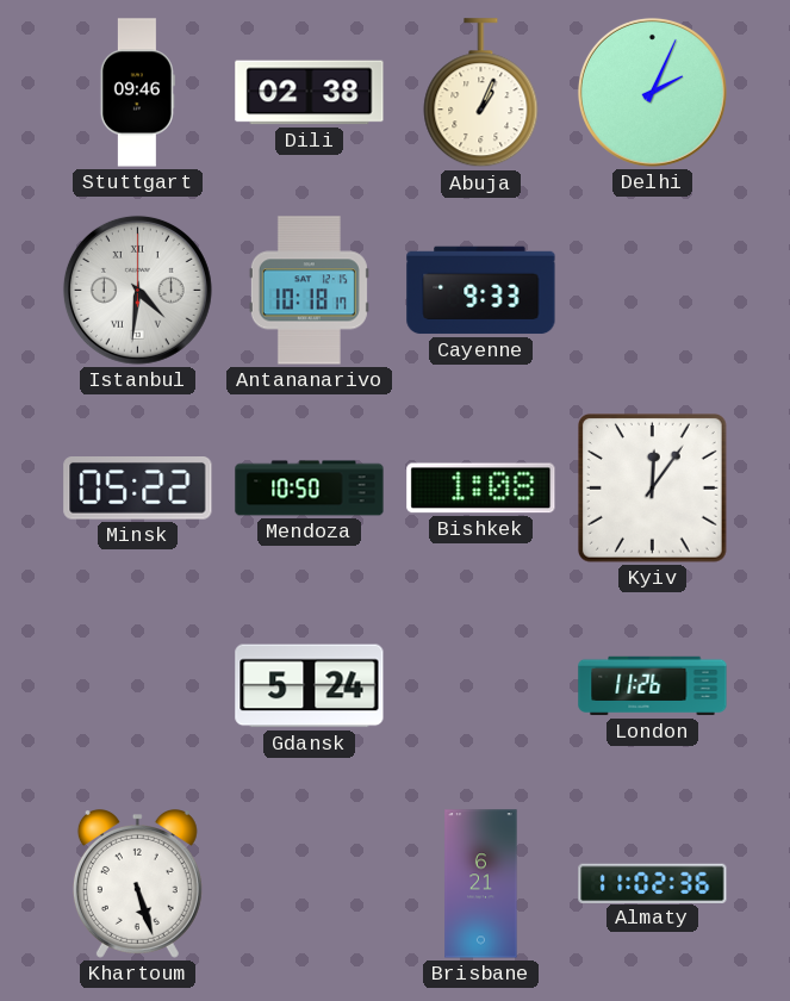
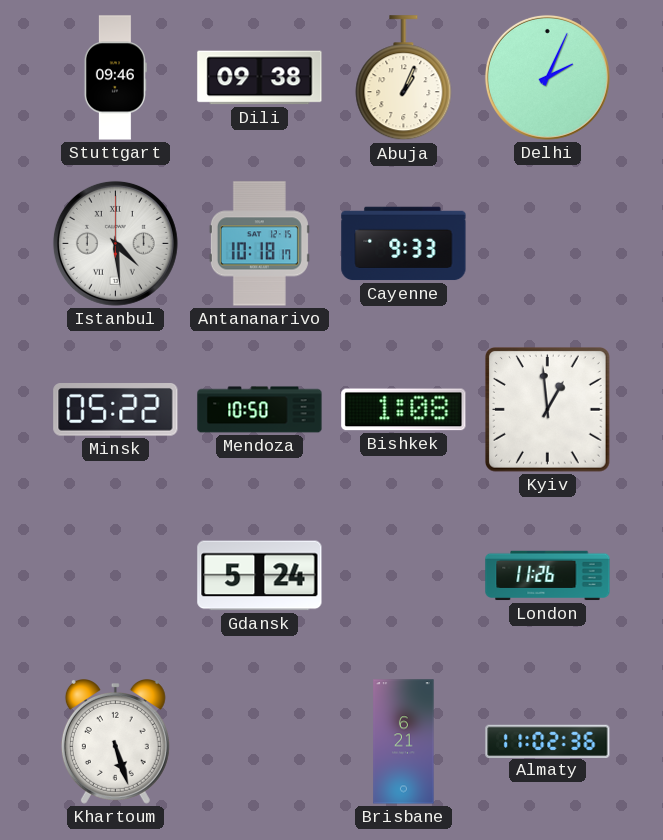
Dili: 02:38 -> 09:38
Istanbul: 4:31 -> 4:29
Kyiv: 12:06 -> 12:59
